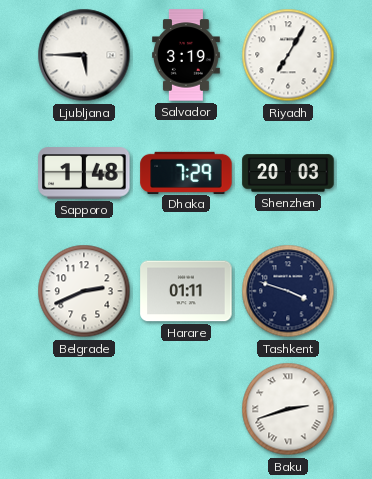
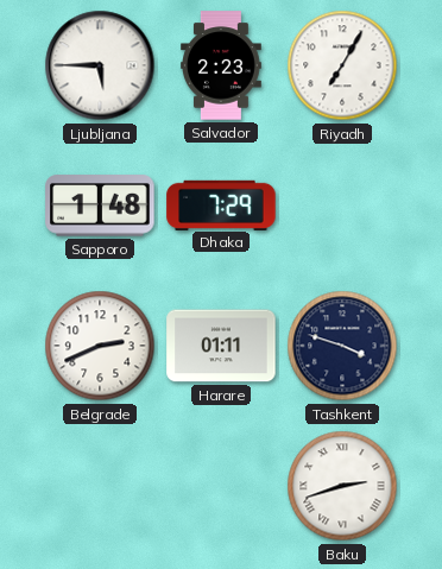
Salvador: 3:19 -> 2:23
Shenzhen: 20:03 -> none
